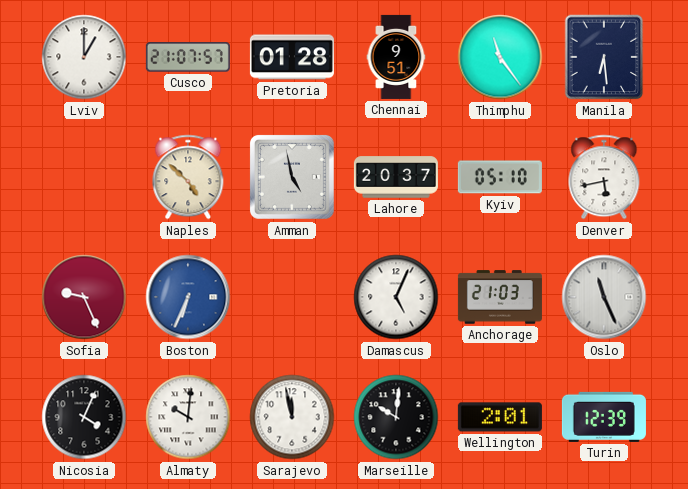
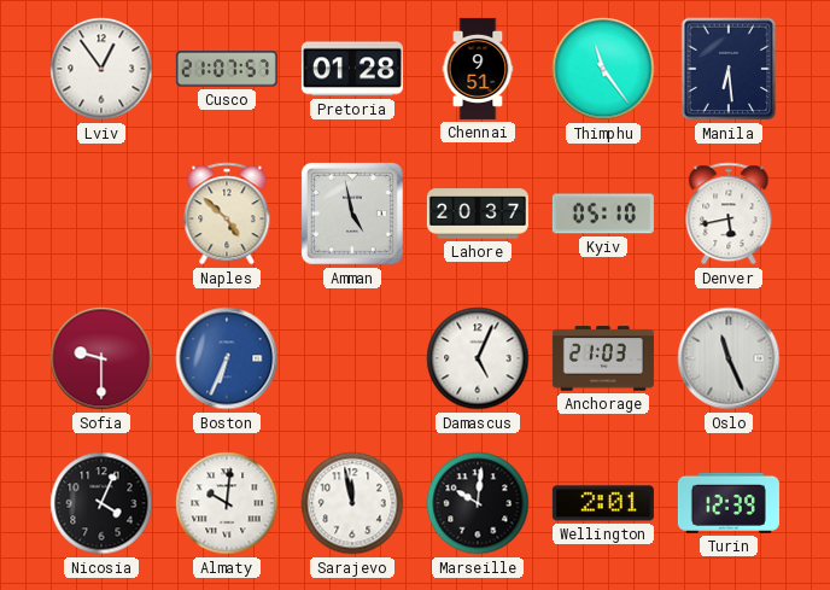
Lviv: 1:00 -> 12:54
Sofia: 9:26 -> 9:30
